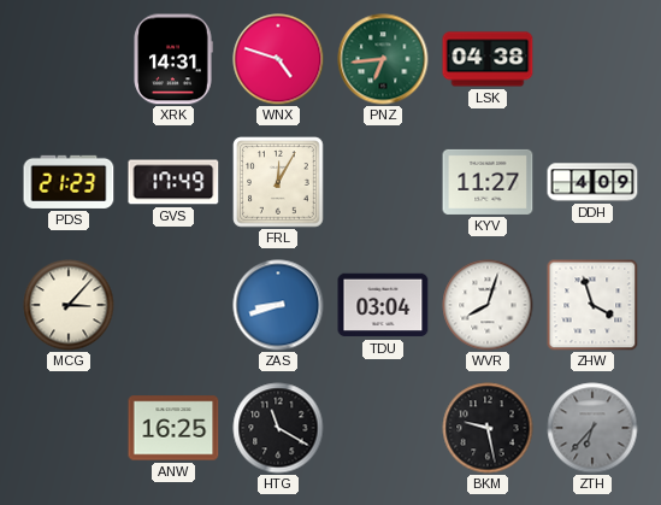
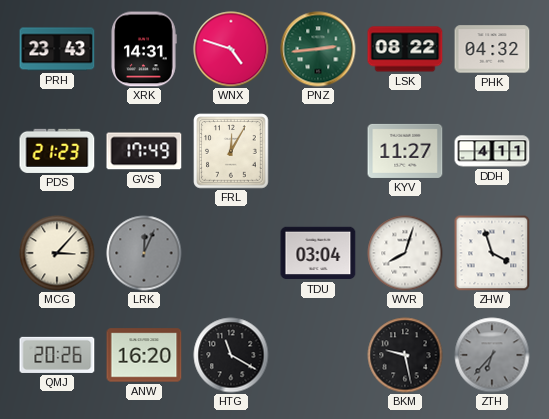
PRH: none -> 23:43
PNZ: 6:44 -> 2:44
LSK: 04:38 -> 08:22
PHK: none -> 04:32
DDH: 4:09 -> 4:11
LRK: none -> 12:04
ZAS: 8:42 -> none
QMJ: none -> 20:26
ANW: 16:25 -> 16:20
